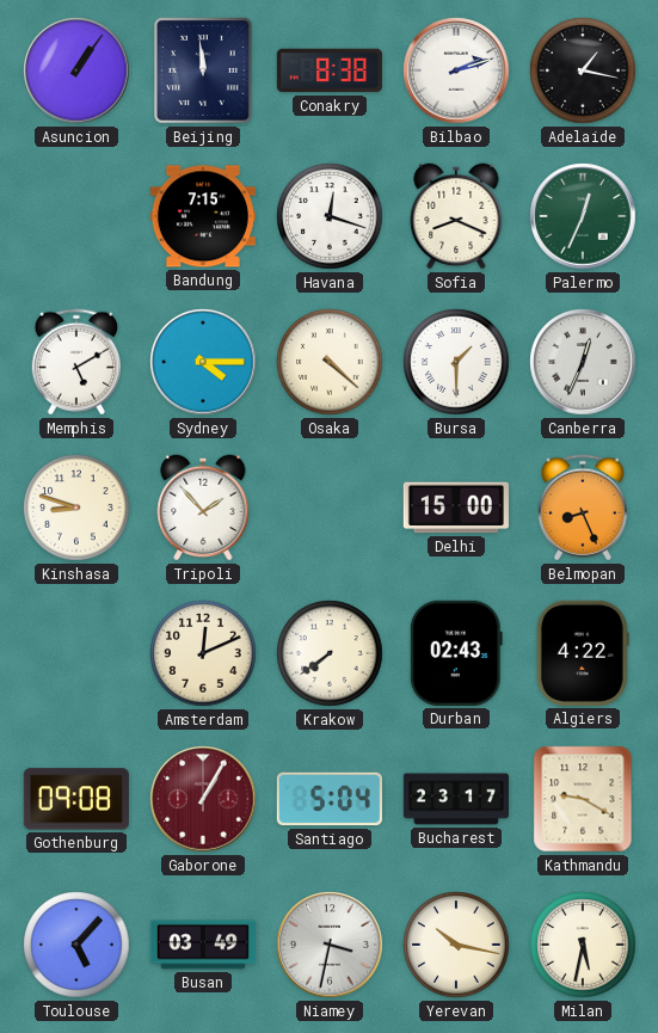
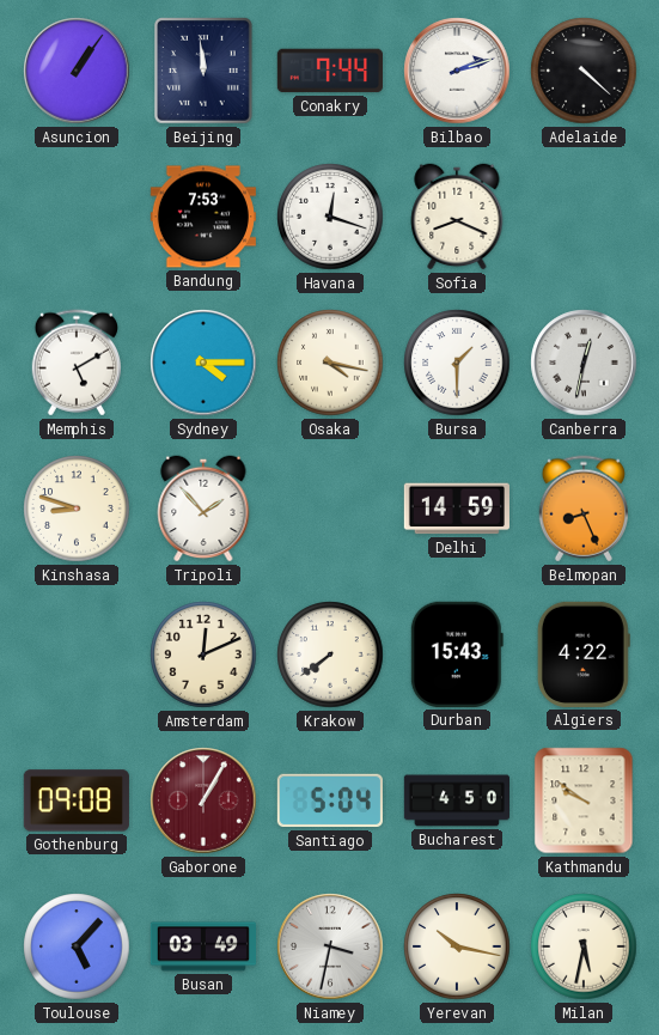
Conakry: 8:38 -> 7:44
Adelaide: 1:17 -> 4:22
Bandung: 7:15 -> 7:53
Palermo: 12:34 -> none
Osaka: 4:22 -> 4:17
Canberra: 12:34 -> 12:32
Delhi: 15:00 -> 14:59
Durban: 02:43 -> 15:43
Bucharest: 23:17 -> 4:50
Kathmandu: 9:20 -> 9:51
